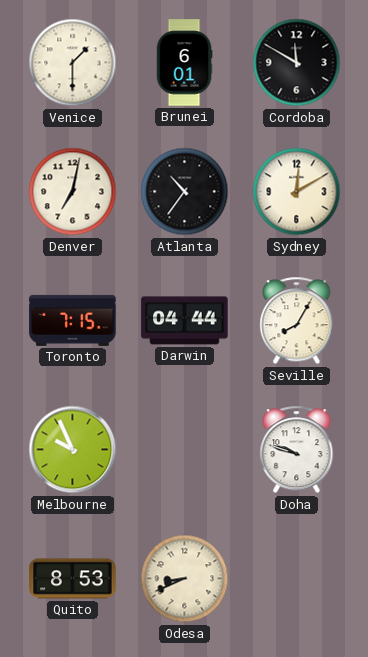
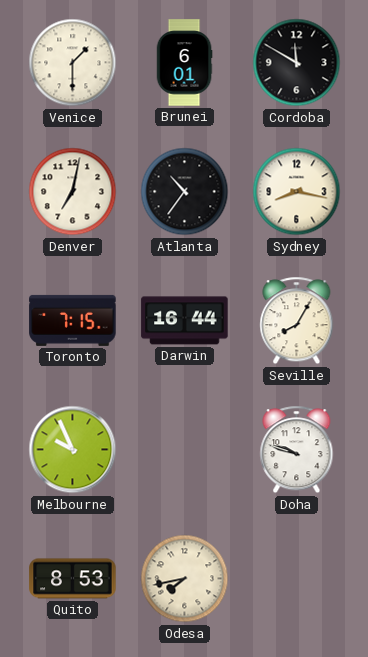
Sydney: 12:10 -> 8:17
Darwin: 04:44 -> 16:44
Odesa: 8:41 -> 7:43
